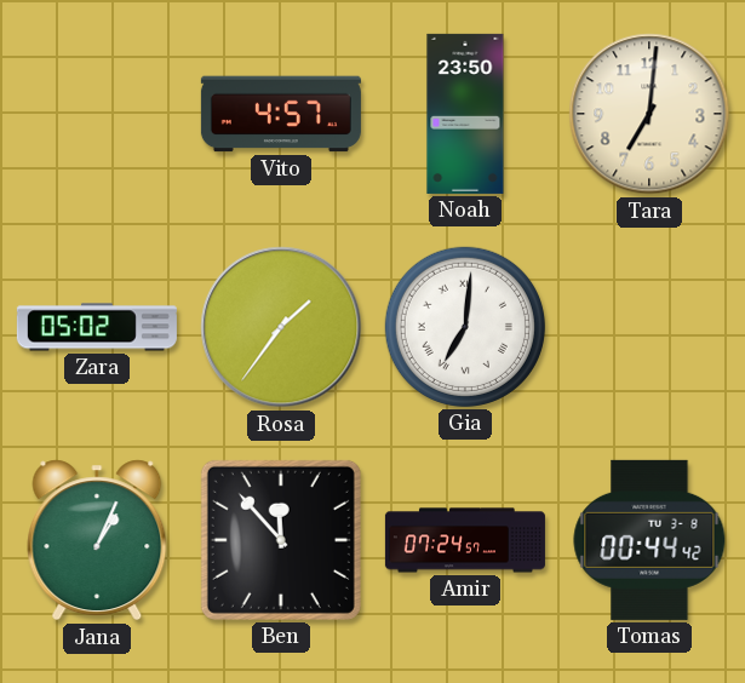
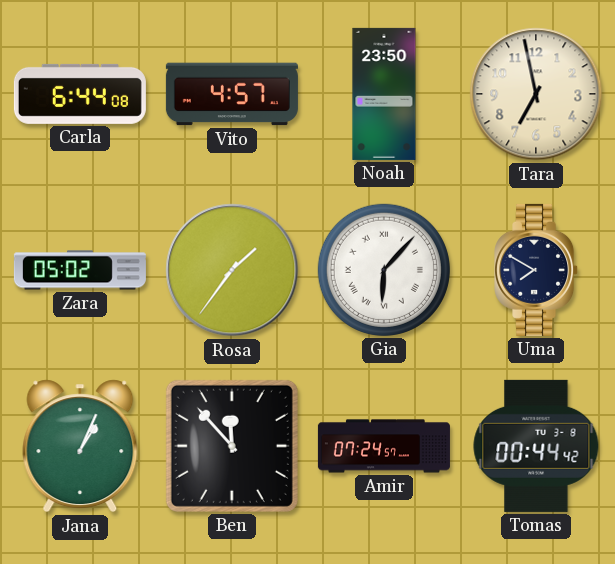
Carla: none -> 6:44
Tara: 7:01 -> 6:58
Gia: 7:01 -> 6:07
Uma: none -> 7:50
